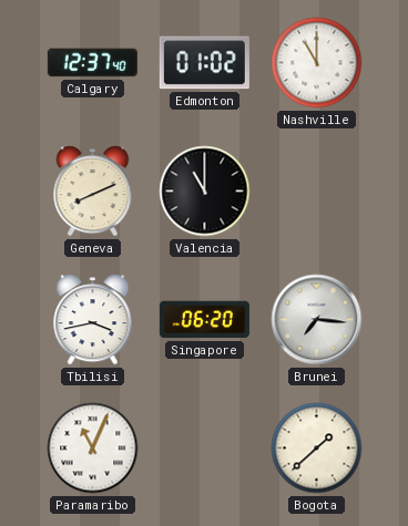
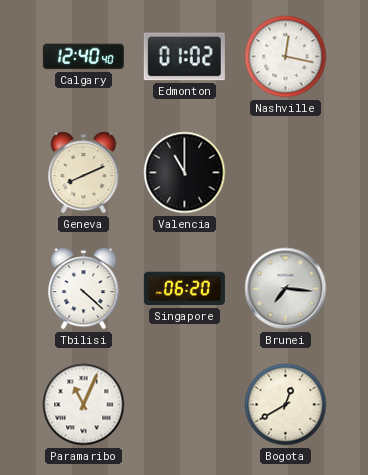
Calgary: 12:37 -> 12:40
Nashville: 11:00 -> 12:17
Tbilisi: 3:43 -> 4:22
Bogota: 1:38 -> 12:40
